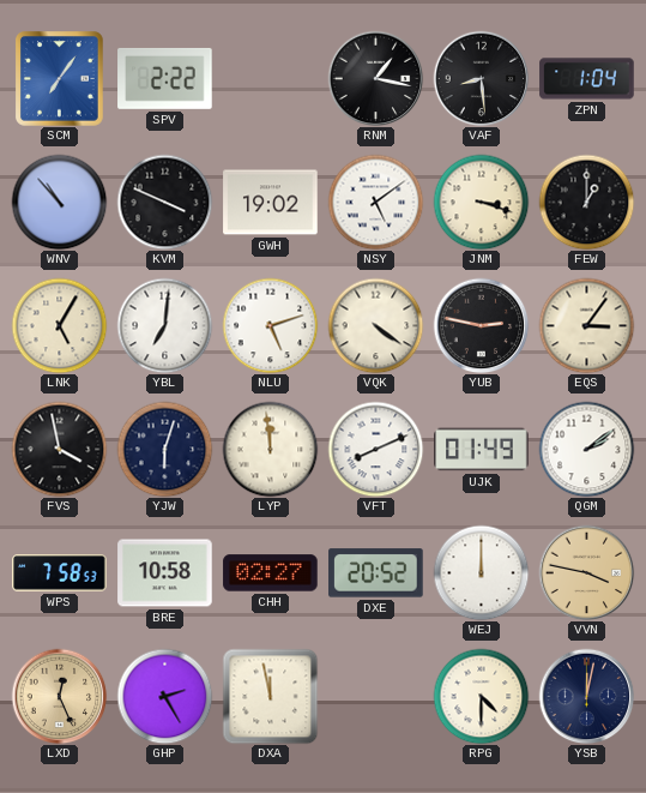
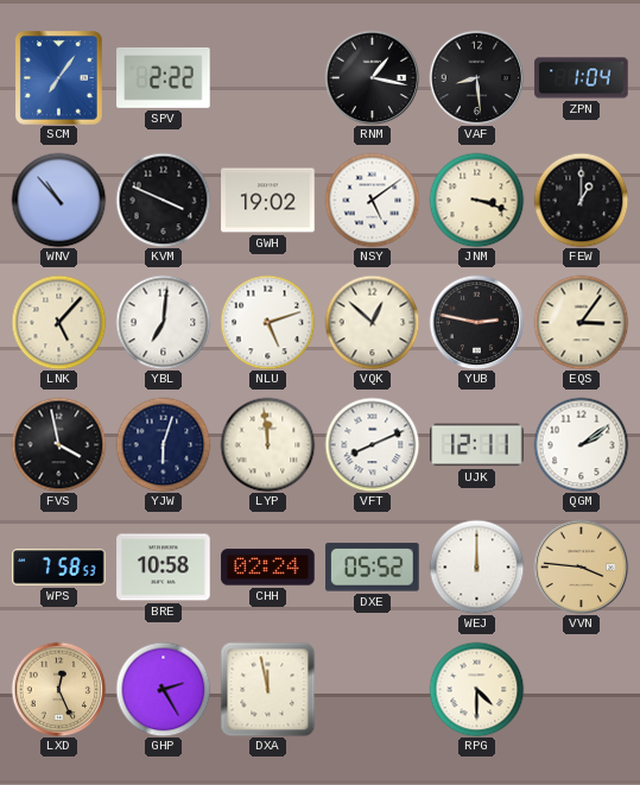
LNK: 5:05 -> 5:07
VQK: 4:21 -> 12:52
UJK: 01:49 -> 12:11
CHH: 02:27 -> 02:24
DXE: 20:52 -> 05:52
VVN: 3:47 -> 3:46
YSB: 12:02 -> none
